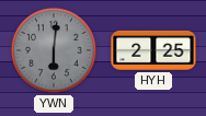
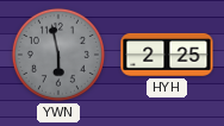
YWN: 6:01 -> 5:58
